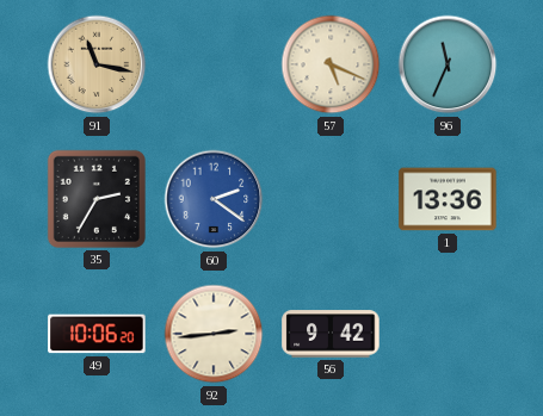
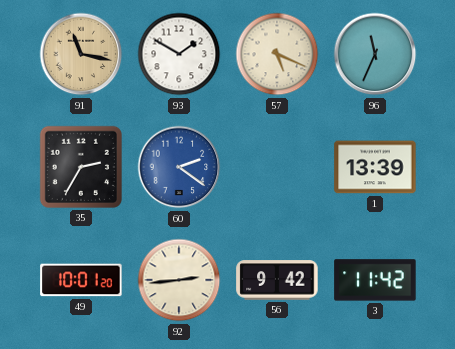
93: none -> 1:50
1: 13:36 -> 13:39
49: 10:06 -> 10:01
3: none -> 11:42
